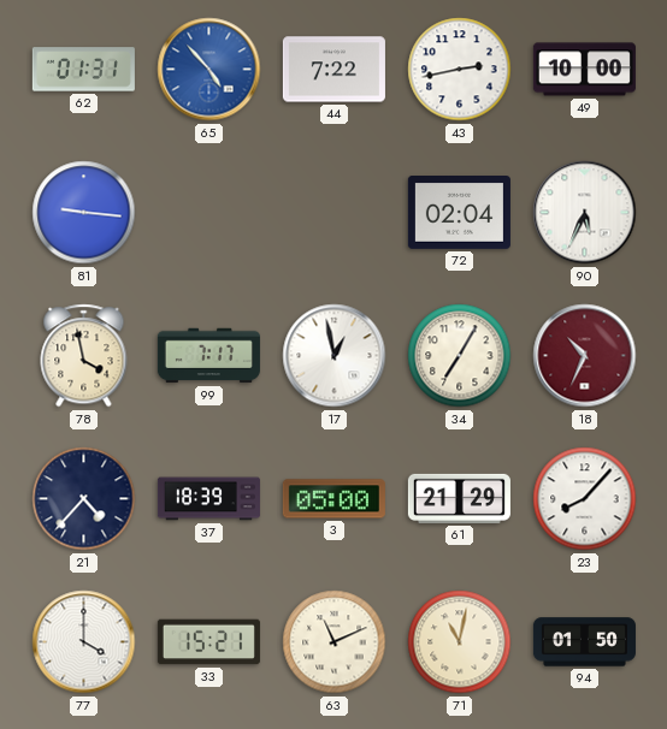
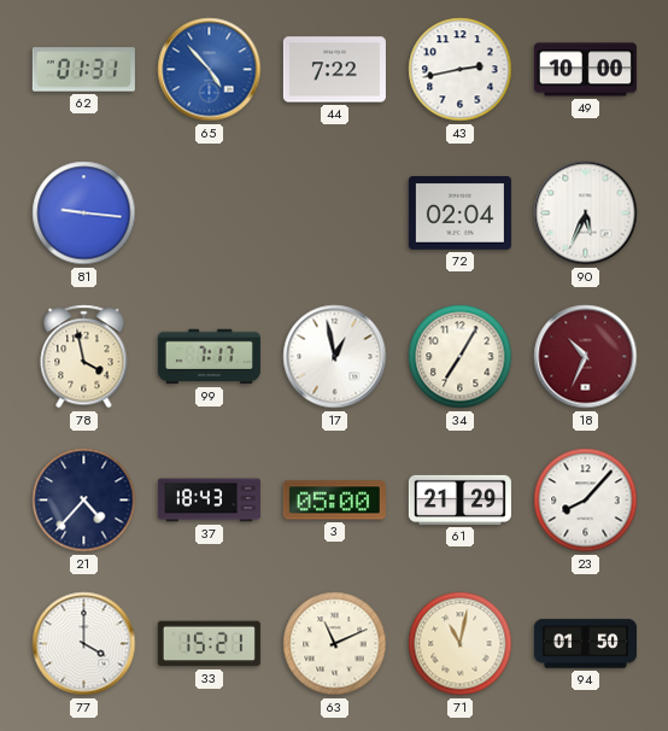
37: 18:39 -> 18:43
